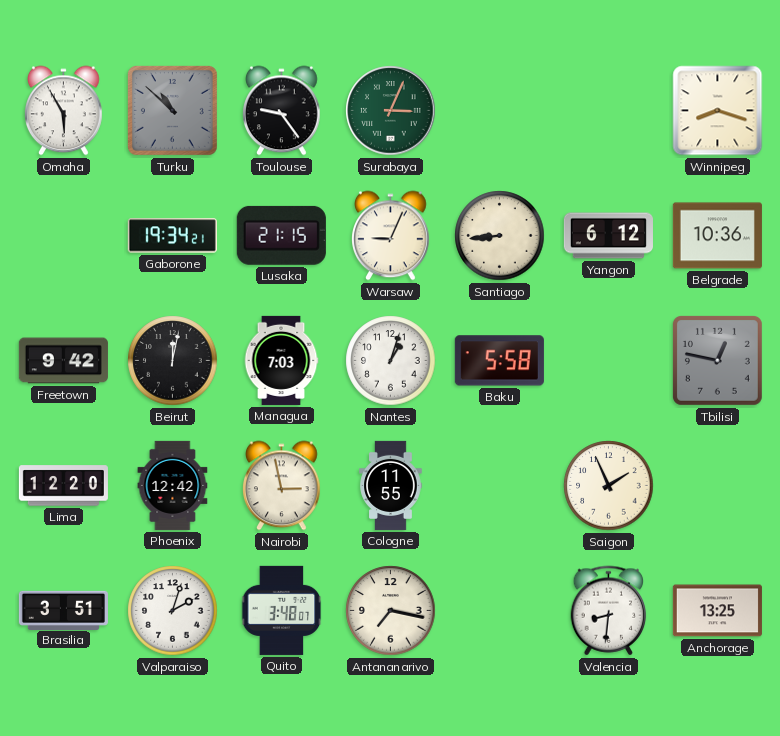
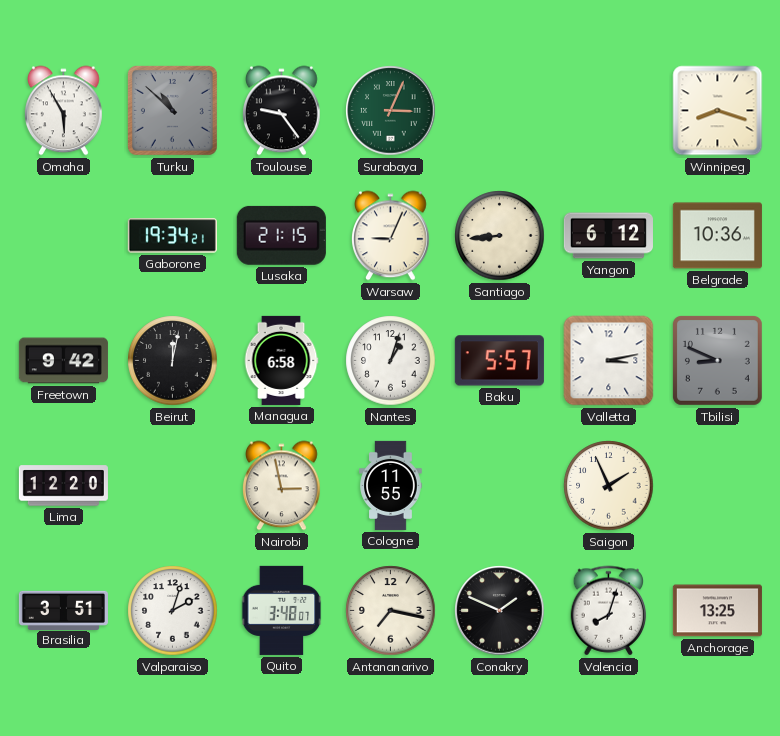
Managua: 7:03 -> 6:58
Baku: 5:58 -> 5:57
Valletta: none -> 3:13
Tbilisi: 12:47 -> 8:49
Phoenix: 12:42 -> none
Conakry: none -> 1:49
Valencia: 8:31 -> 8:03
